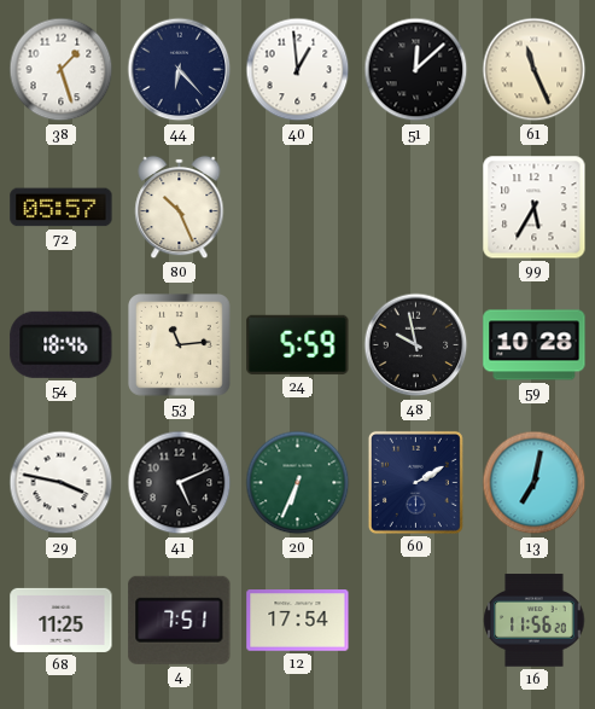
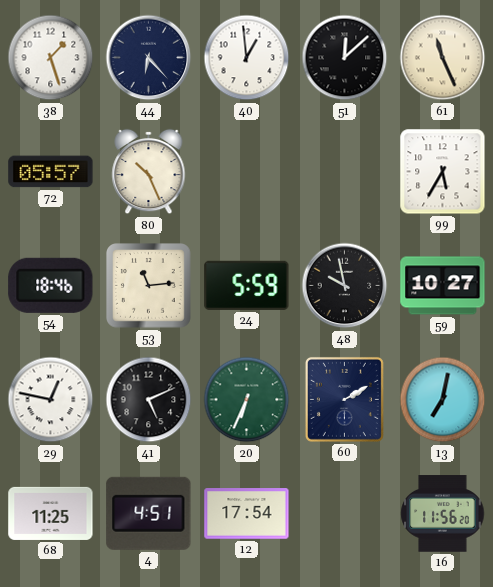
59: 10:28 -> 10:27
29: 3:47 -> 12:47
4: 7:51 -> 4:51
